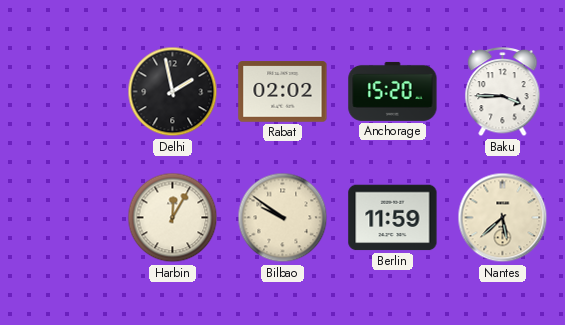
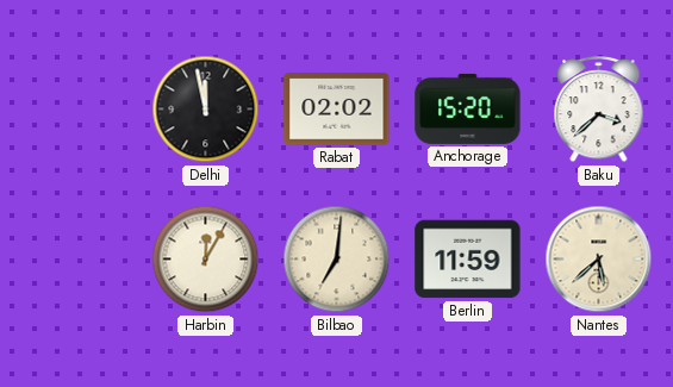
Delhi: 1:58 -> 11:58
Baku: 3:45 -> 3:38
Bilbao: 9:51 -> 7:01
